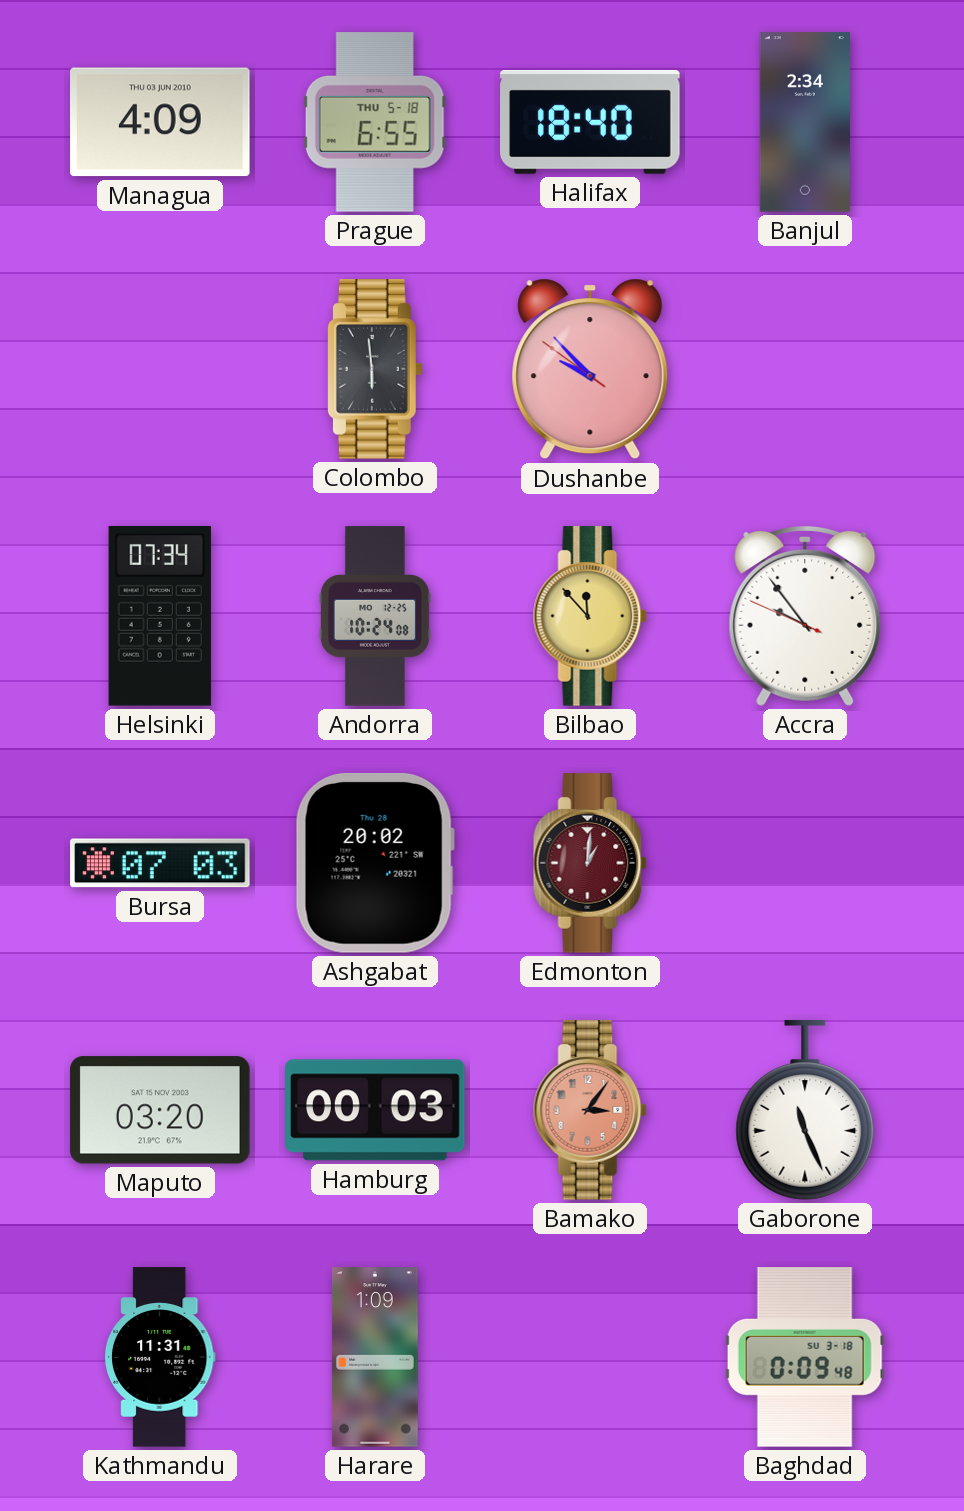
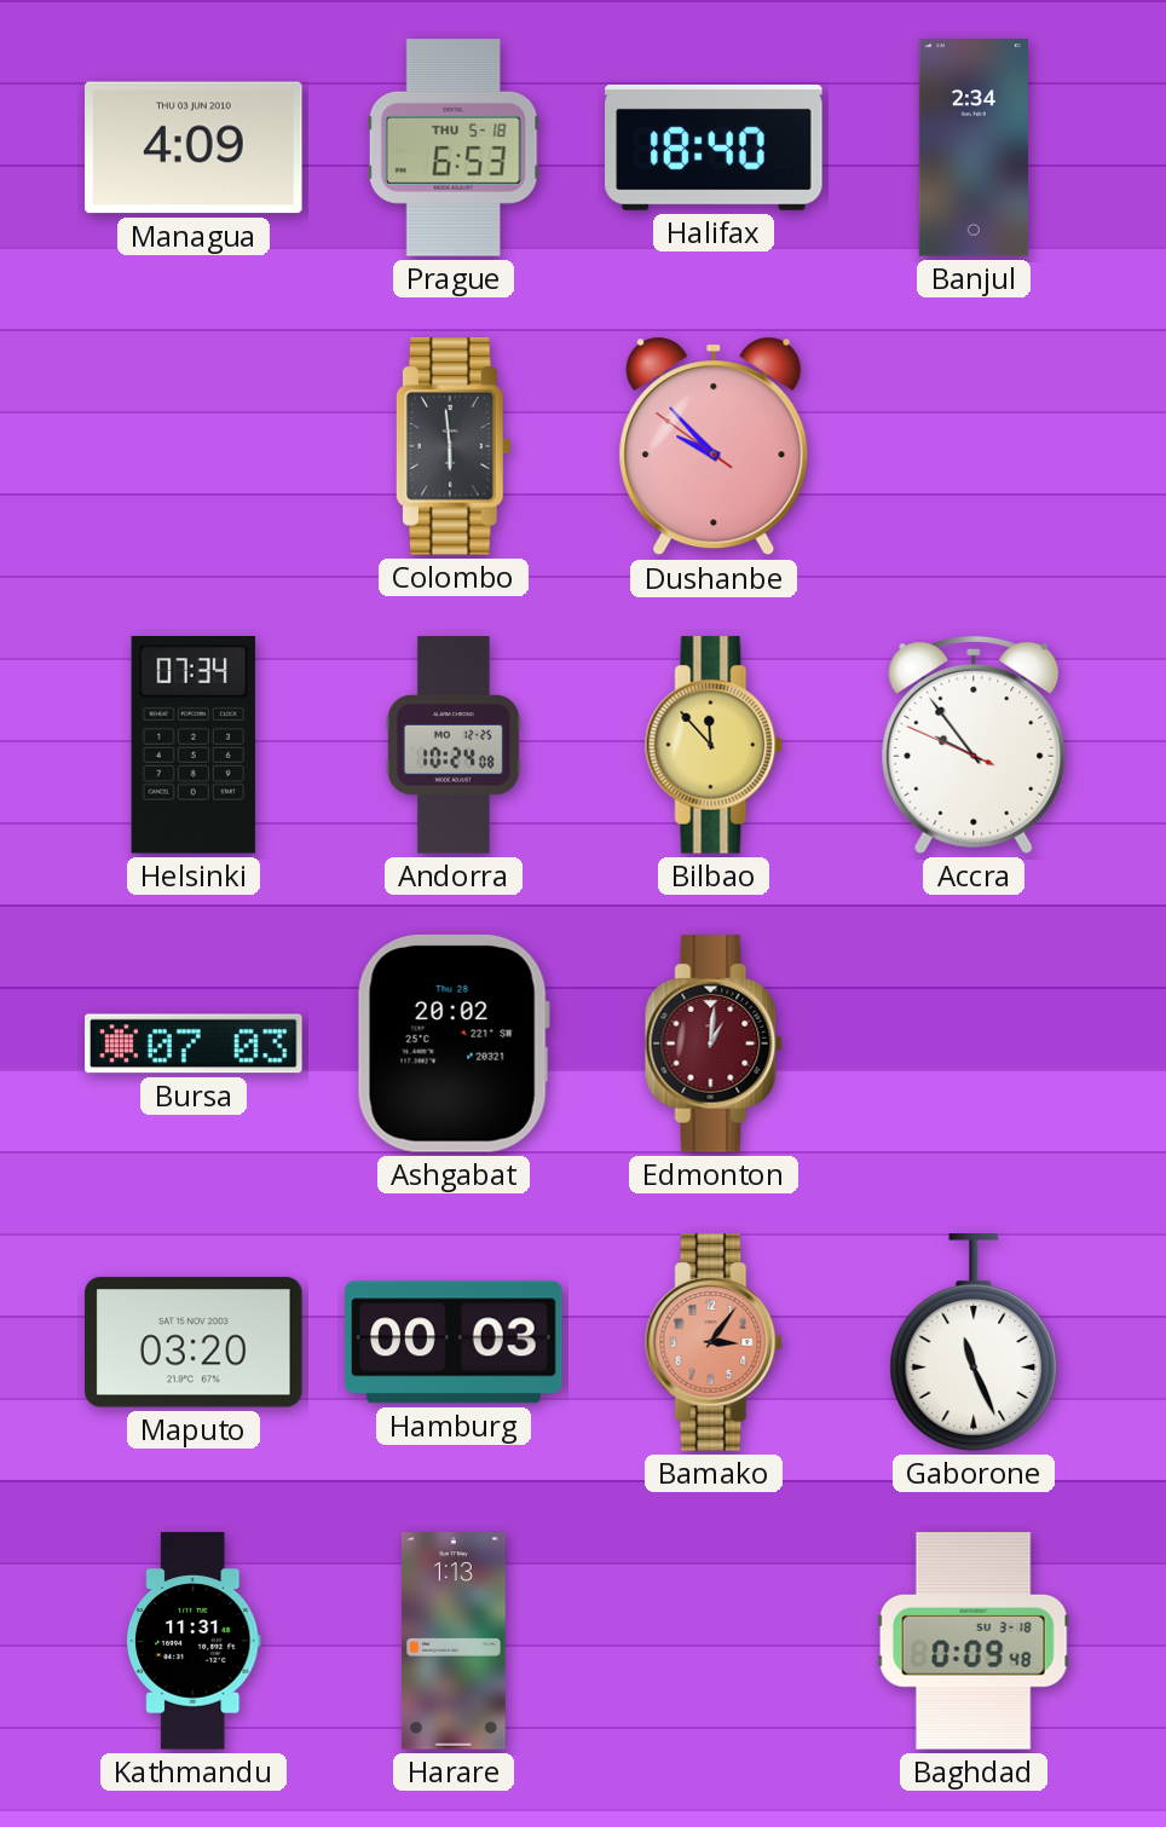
Prague: 6:55 -> 6:53
Harare: 1:09 -> 1:13
